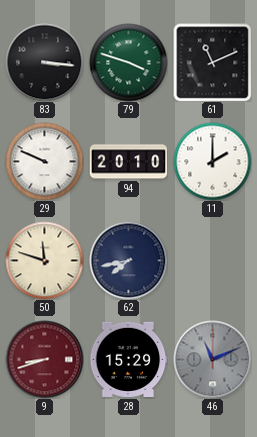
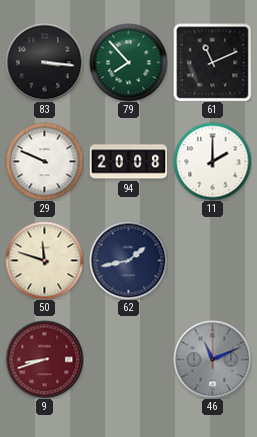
79: 3:48 -> 7:53
94: 20:10 -> 20:08
62: 7:43 -> 1:43
28: 15:29 -> none
